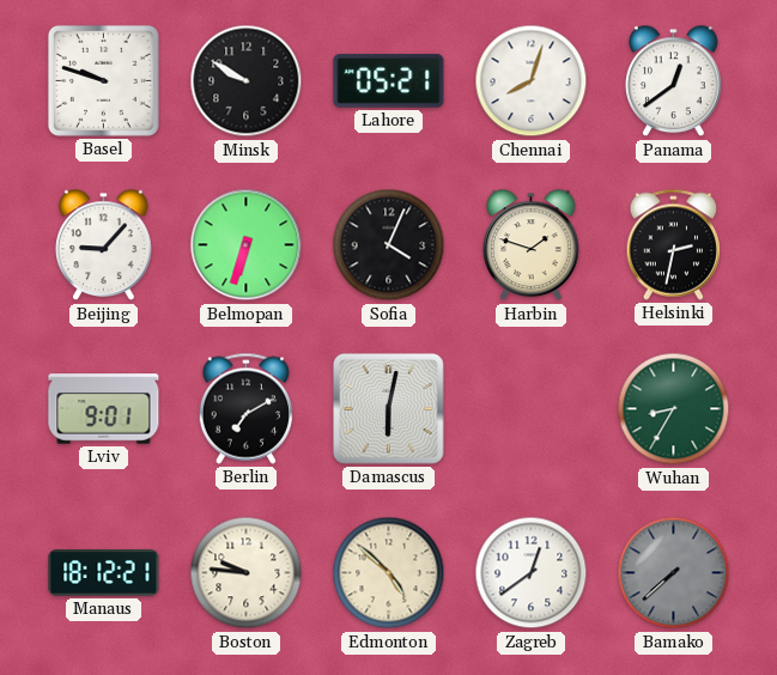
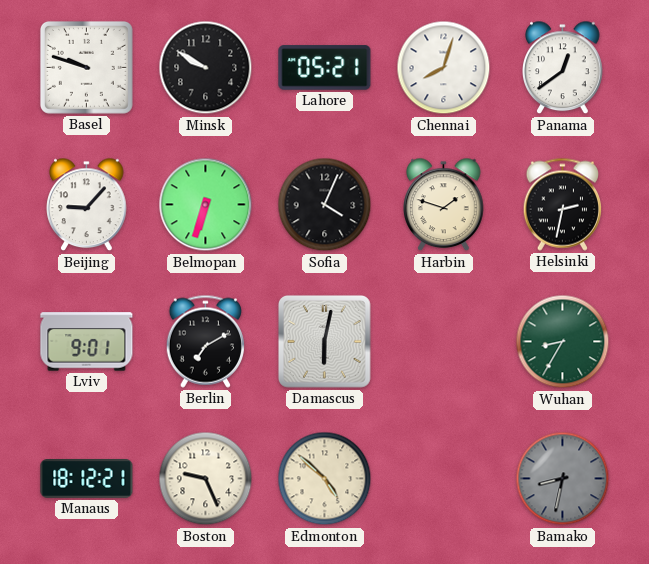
Boston: 9:46 -> 9:26
Zagreb: 12:39 -> none
Bamako: 7:38 -> 8:32
